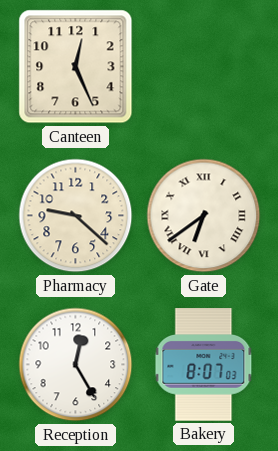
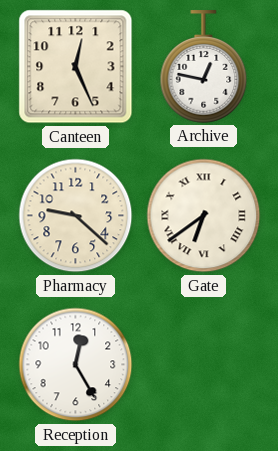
Archive: none -> 12:47
Bakery: 8:07 -> none
